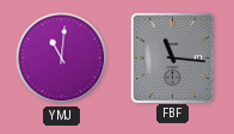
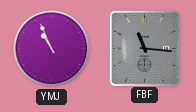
YMJ: 11:01 -> 10:56
